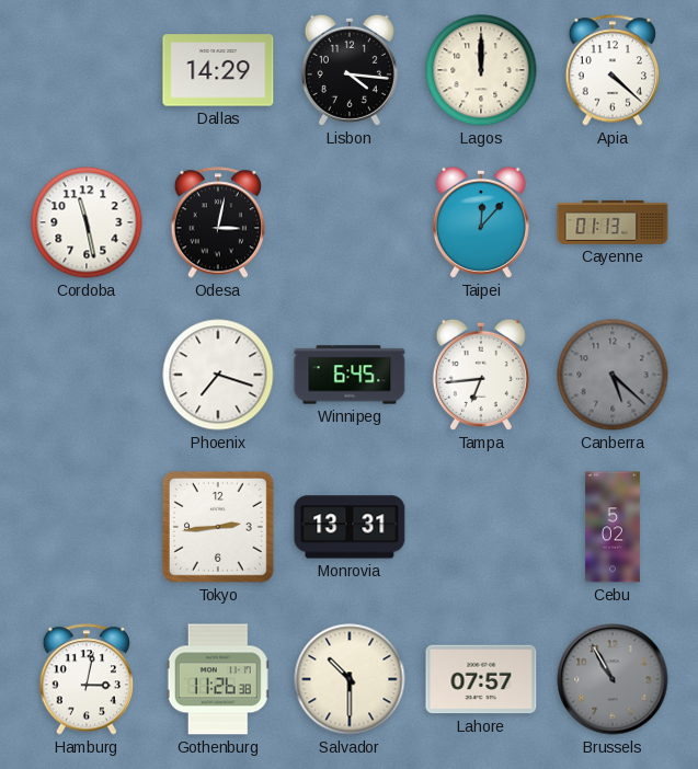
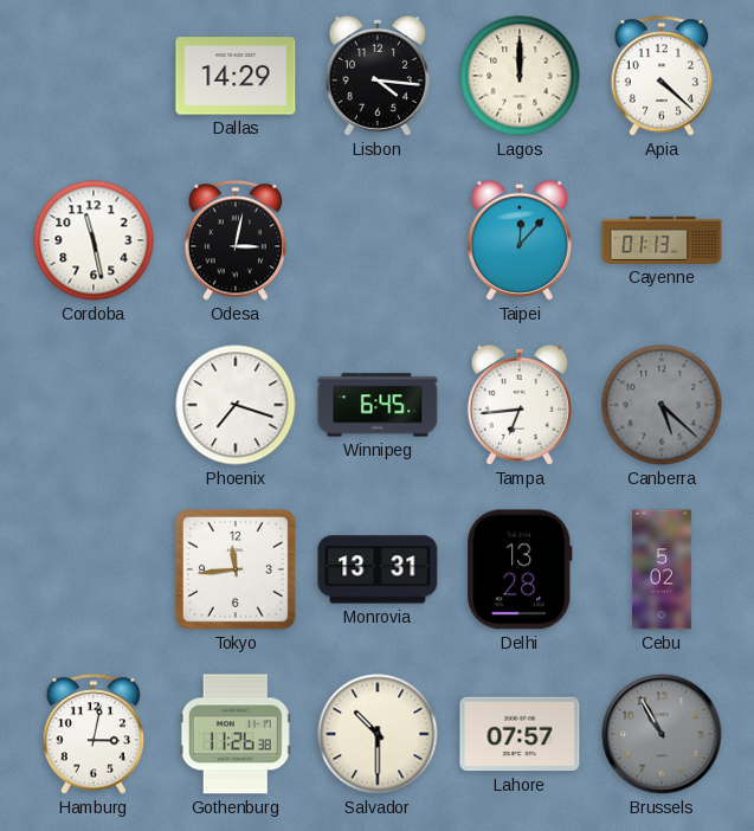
Tokyo: 2:44 -> 11:44
Delhi: none -> 13:28
